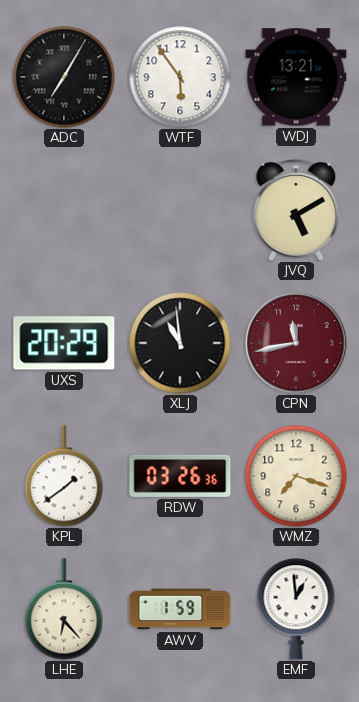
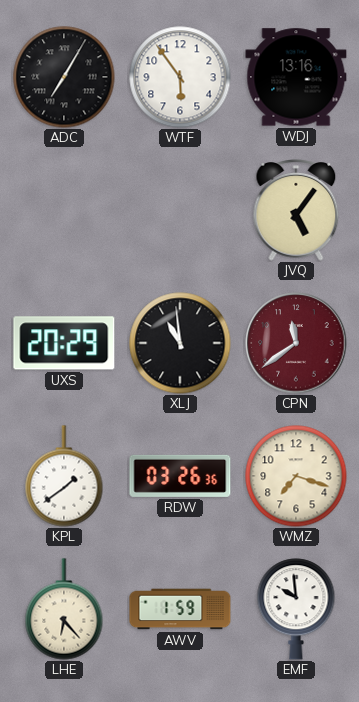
WDJ: 13:21 -> 13:16
JVQ: 5:10 -> 5:06
CPN: 11:43 -> 11:39
EMF: 12:59 -> 9:59
